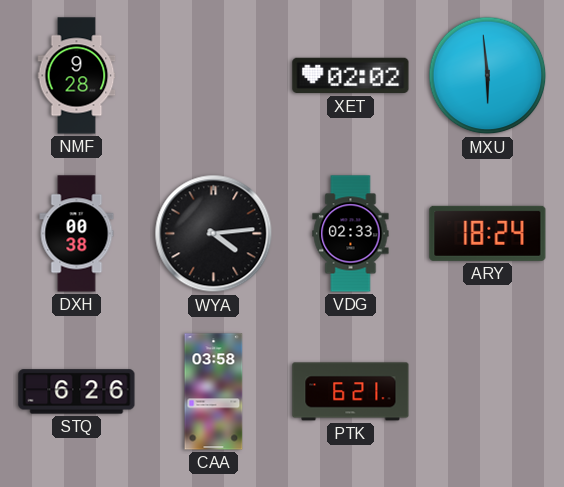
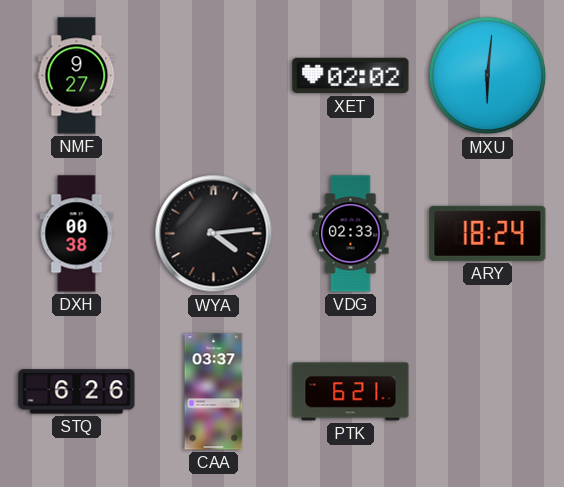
NMF: 9:28 -> 9:27
MXU: 5:59 -> 6:01
CAA: 03:58 -> 03:37
